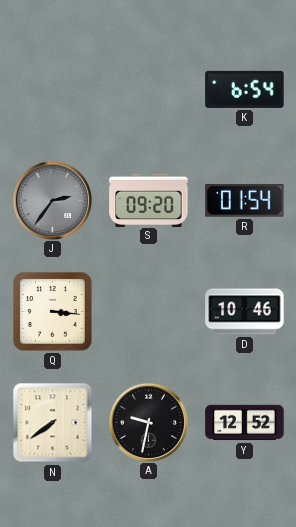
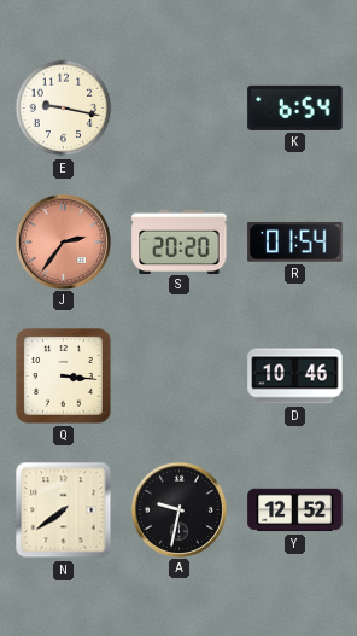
E: none -> 9:17
J dial: grey -> salmon
S: 09:20 -> 20:20
